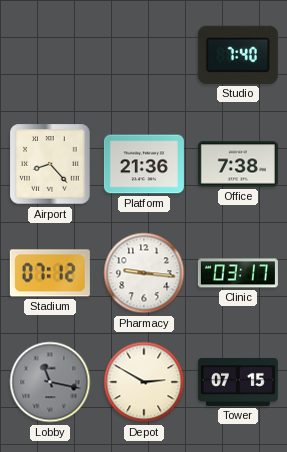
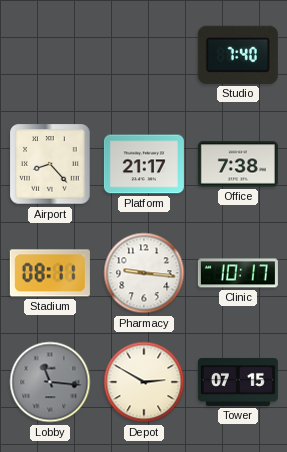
Platform: 21:36 -> 21:17
Stadium: 07:12 -> 08:11
Clinic: 03:17 -> 10:17
Lobby: 11:17 -> 11:16
